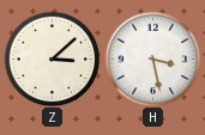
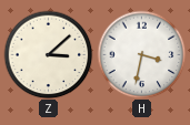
H: 3:28 -> 3:32
